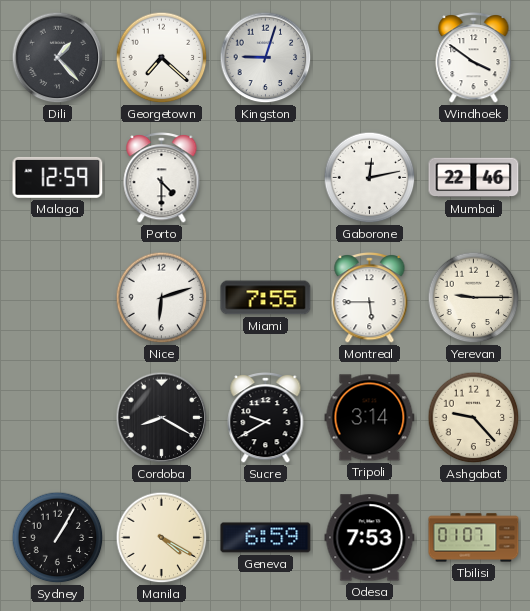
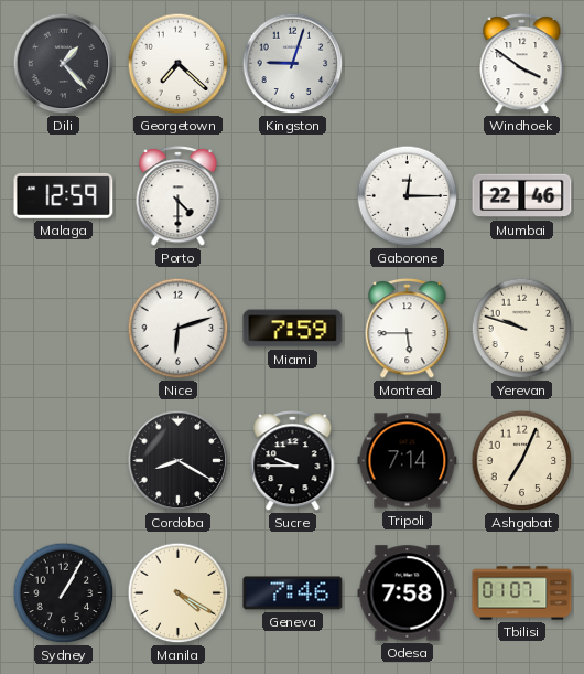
Gaborone: 12:13 -> 12:15
Miami: 7:55 -> 7:59
Yerevan: 9:15 -> 9:48
Sucre: 9:40 -> 9:45
Tripoli: 3:14 -> 7:14
Ashgabat: 9:23 -> 7:04
Geneva: 6:59 -> 7:46
Odesa: 7:53 -> 7:58
